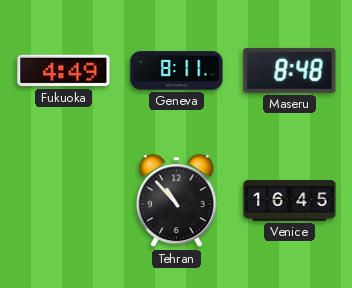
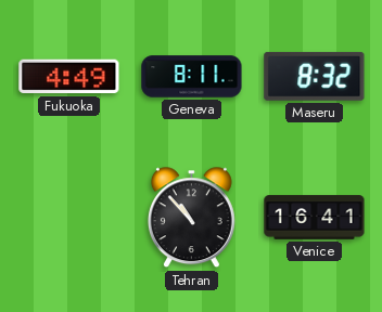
Maseru: 8:48 -> 8:32
Venice: 16:45 -> 16:41
